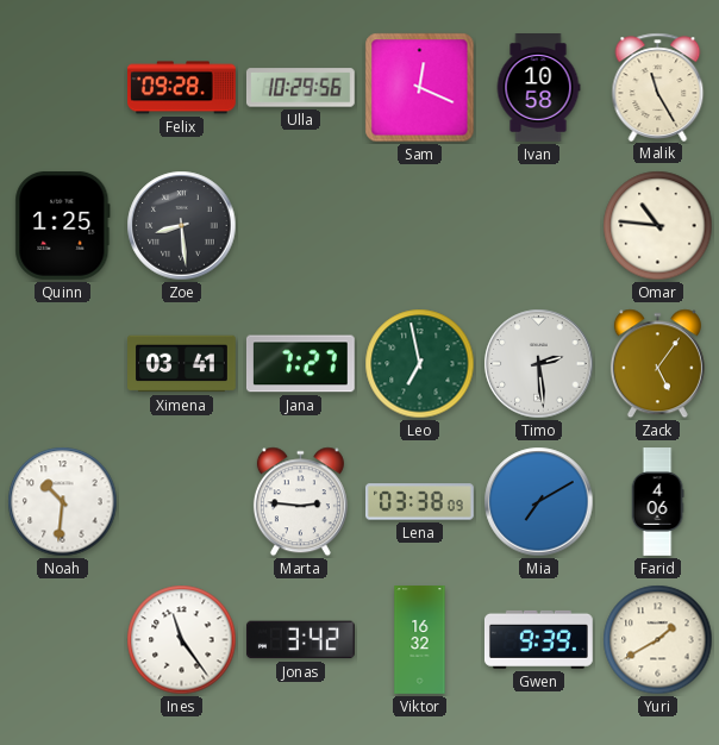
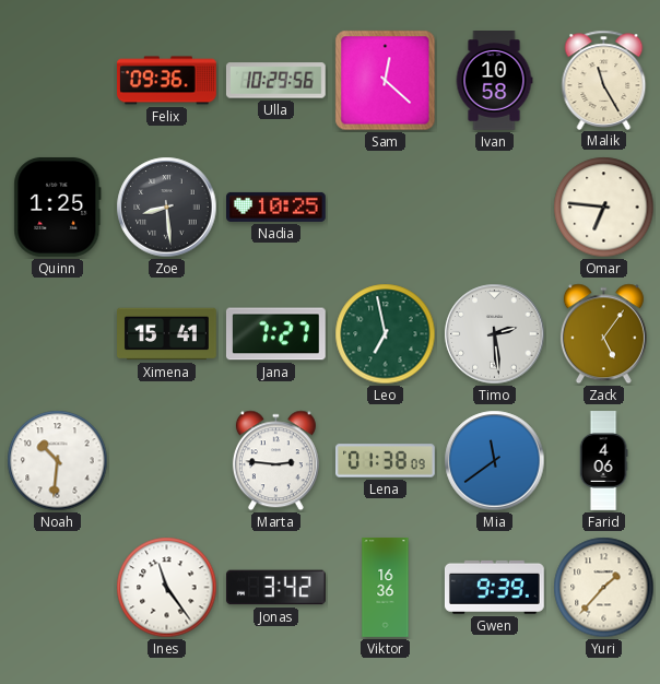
Felix: 09:28 -> 09:36
Sam: 12:19 -> 12:22
Nadia: none -> 10:25
Omar: 10:46 -> 6:46
Ximena: 03:41 -> 15:41
Lena: 03:38 -> 01:38
Mia: 7:10 -> 11:39
Viktor: 16:32 -> 16:36
Yuri: 1:40 -> 1:37
